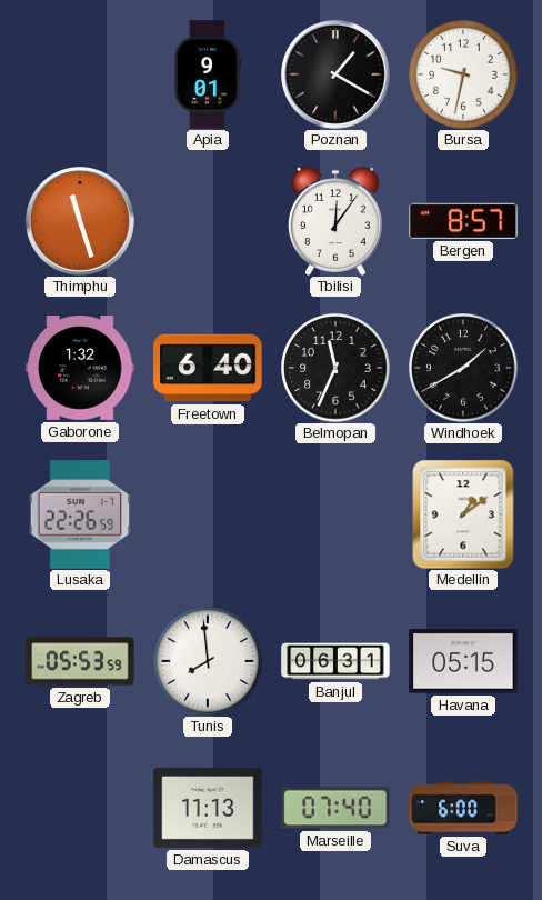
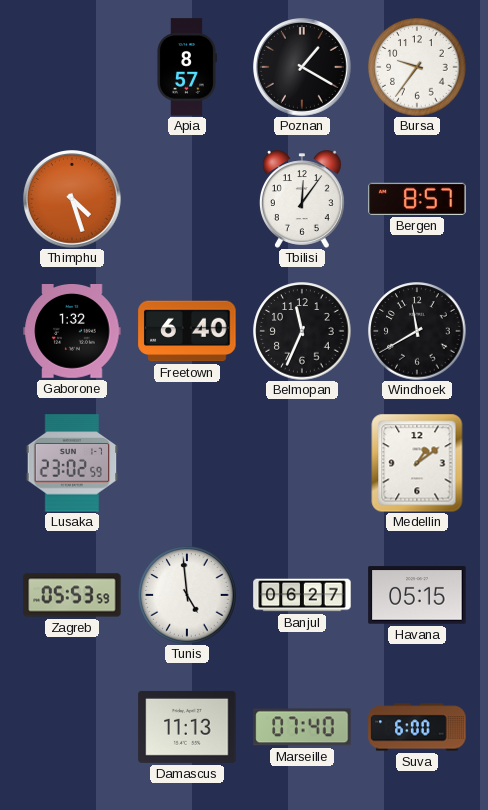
Apia: 9:01 -> 8:57
Bursa: 9:32 -> 9:36
Thimphu: 11:27 -> 4:27
Windhoek: 1:40 -> 11:40
Lusaka: 22:26 -> 23:02
Tunis: 7:59 -> 4:59
Banjul: 06:31 -> 06:27
